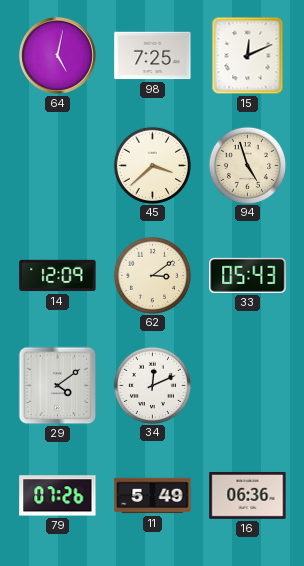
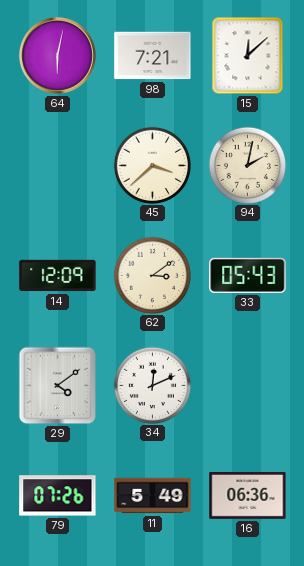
64: 5:02 -> 6:02
98: 7:25 -> 7:21
15: 12:11 -> 12:08
94: 4:57 -> 2:02
